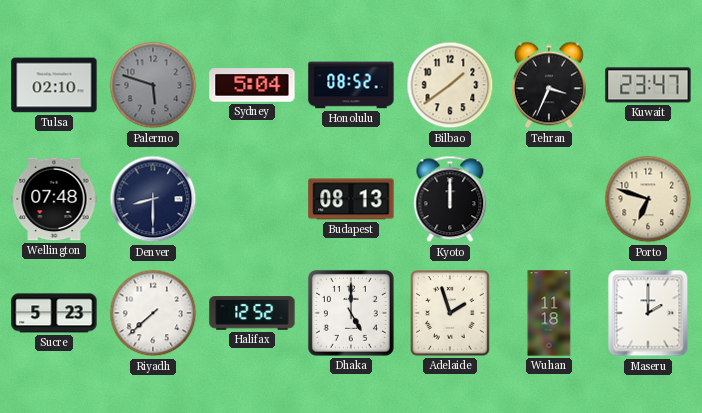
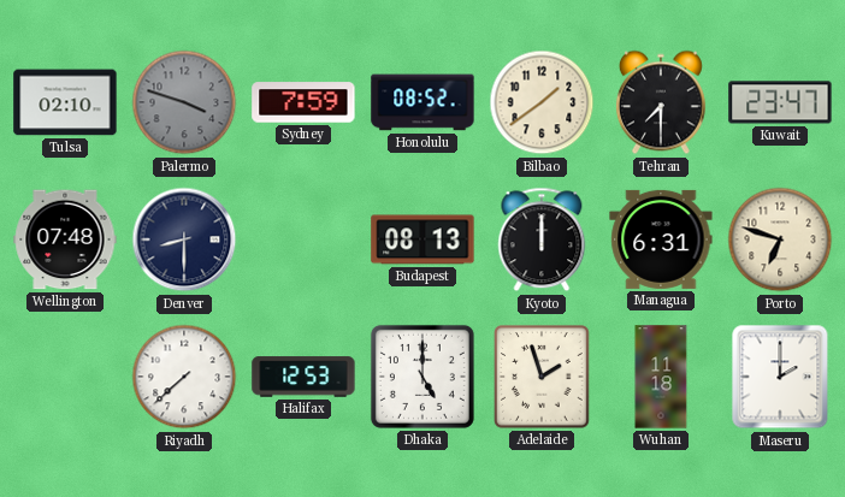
Palermo: 5:48 -> 3:48
Sydney: 5:04 -> 7:59
Tehran: 3:34 -> 7:30
Managua: none -> 6:31
Sucre: 5:23 -> none
Halifax: 12:52 -> 12:53
